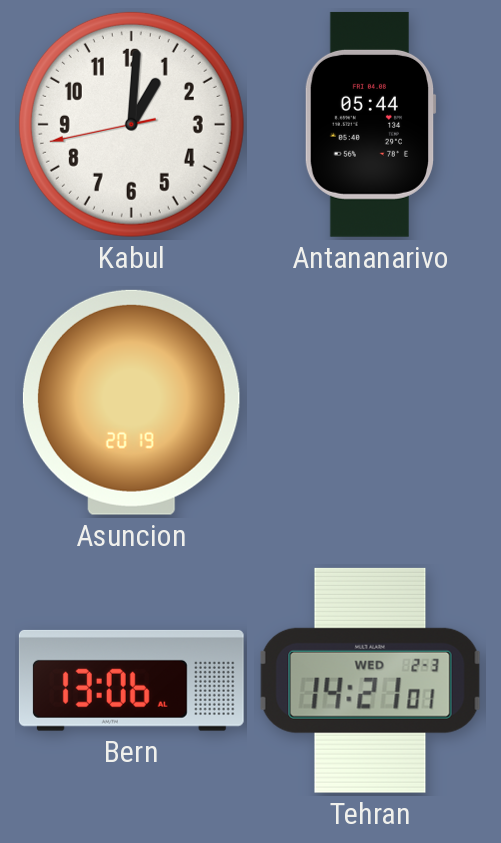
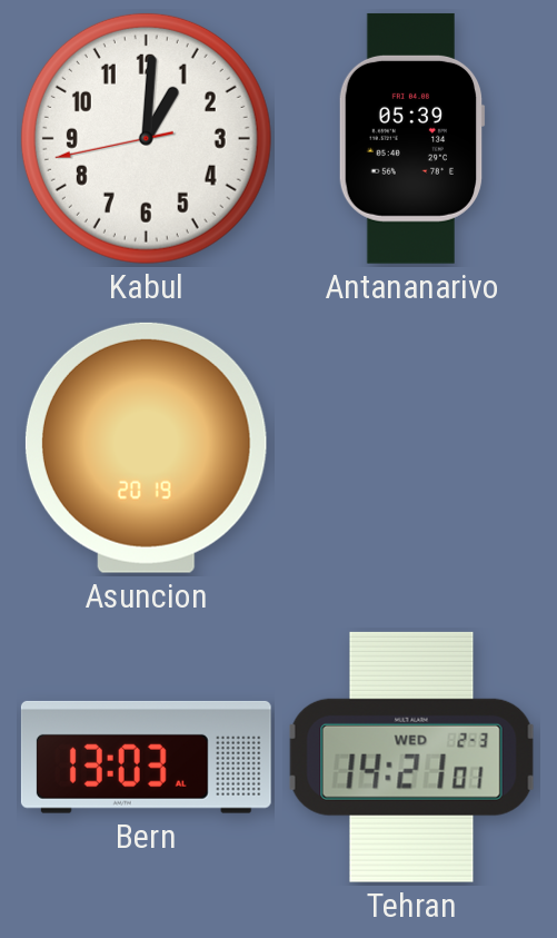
Antananarivo: 05:44 -> 05:39
Bern: 13:06 -> 13:03
